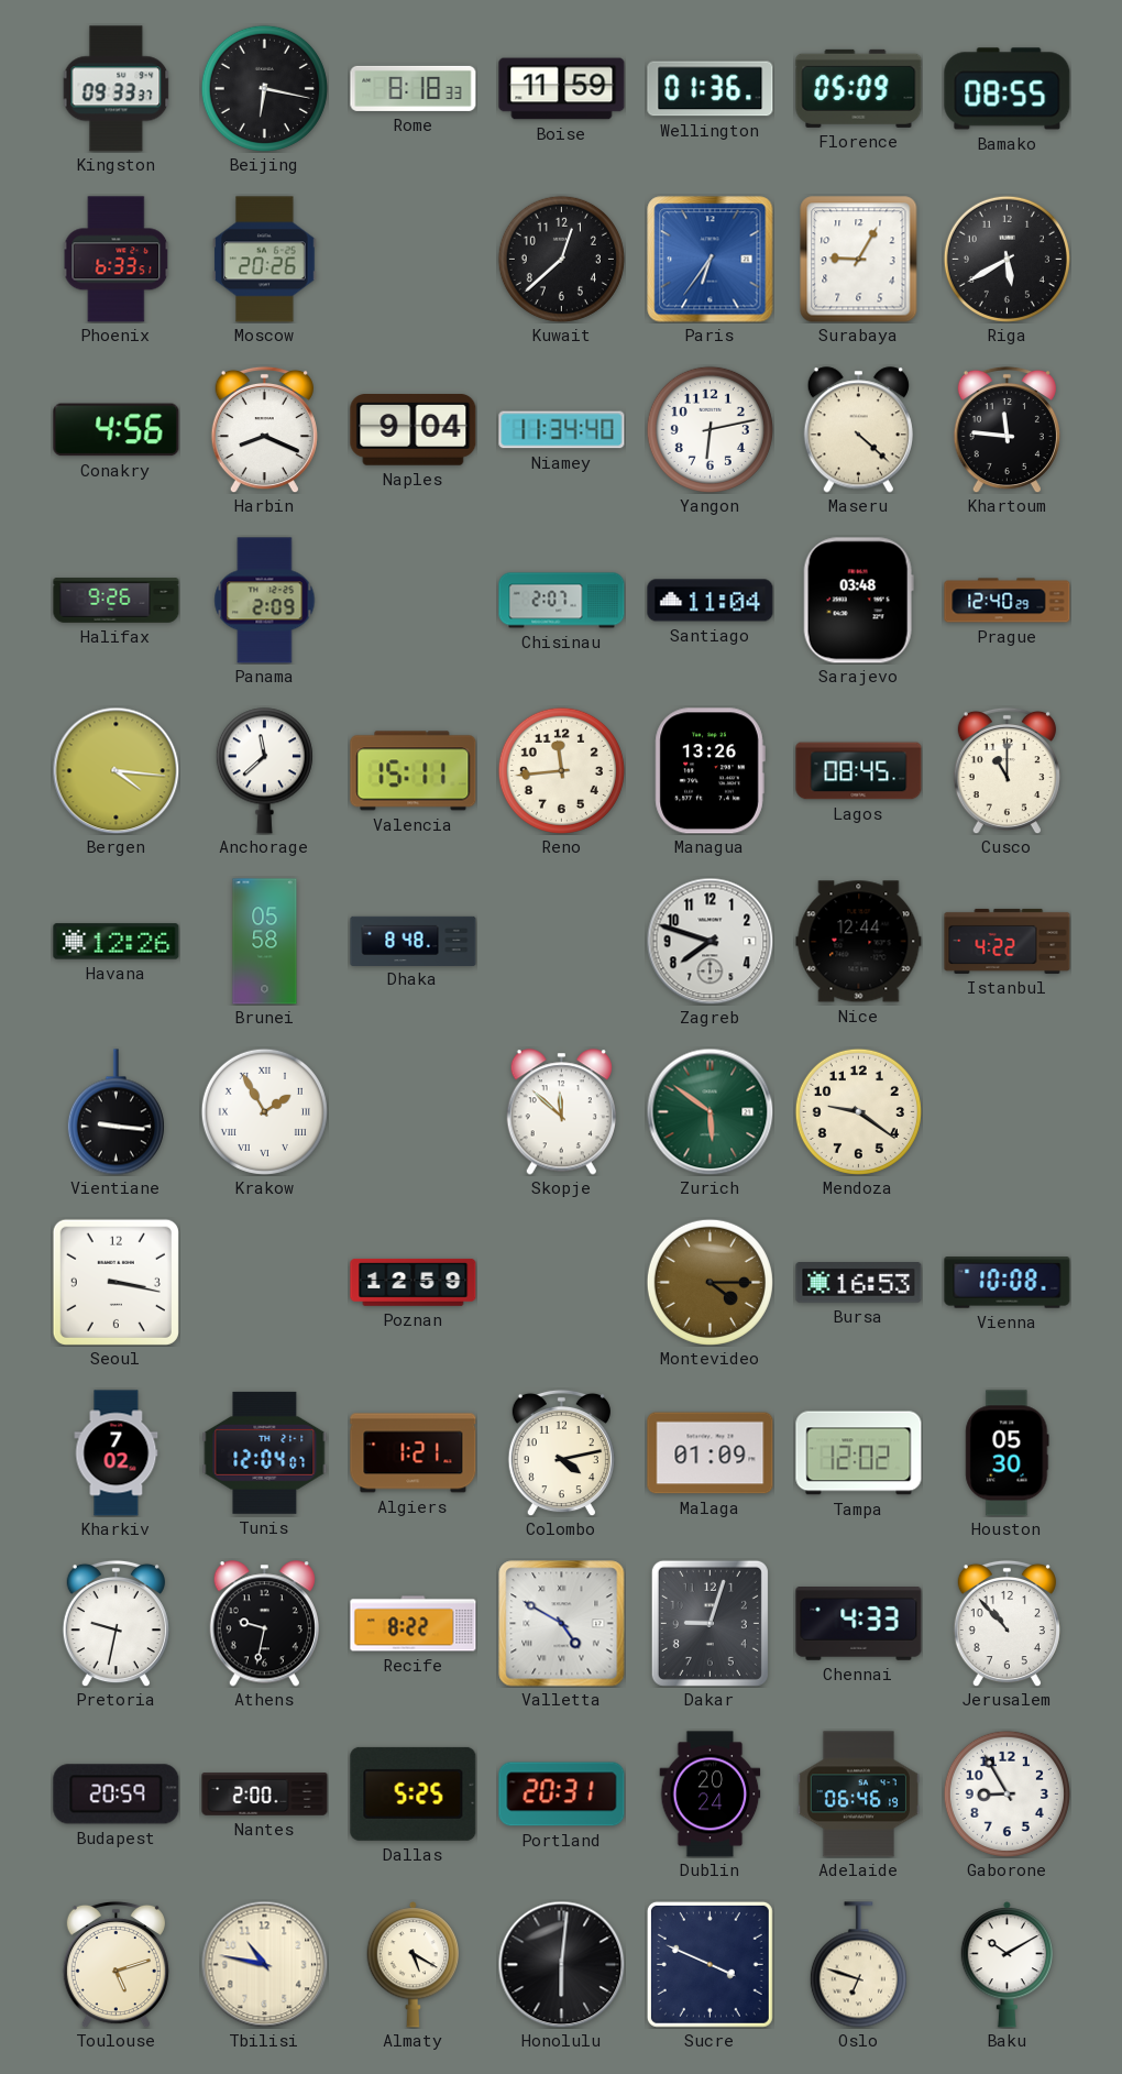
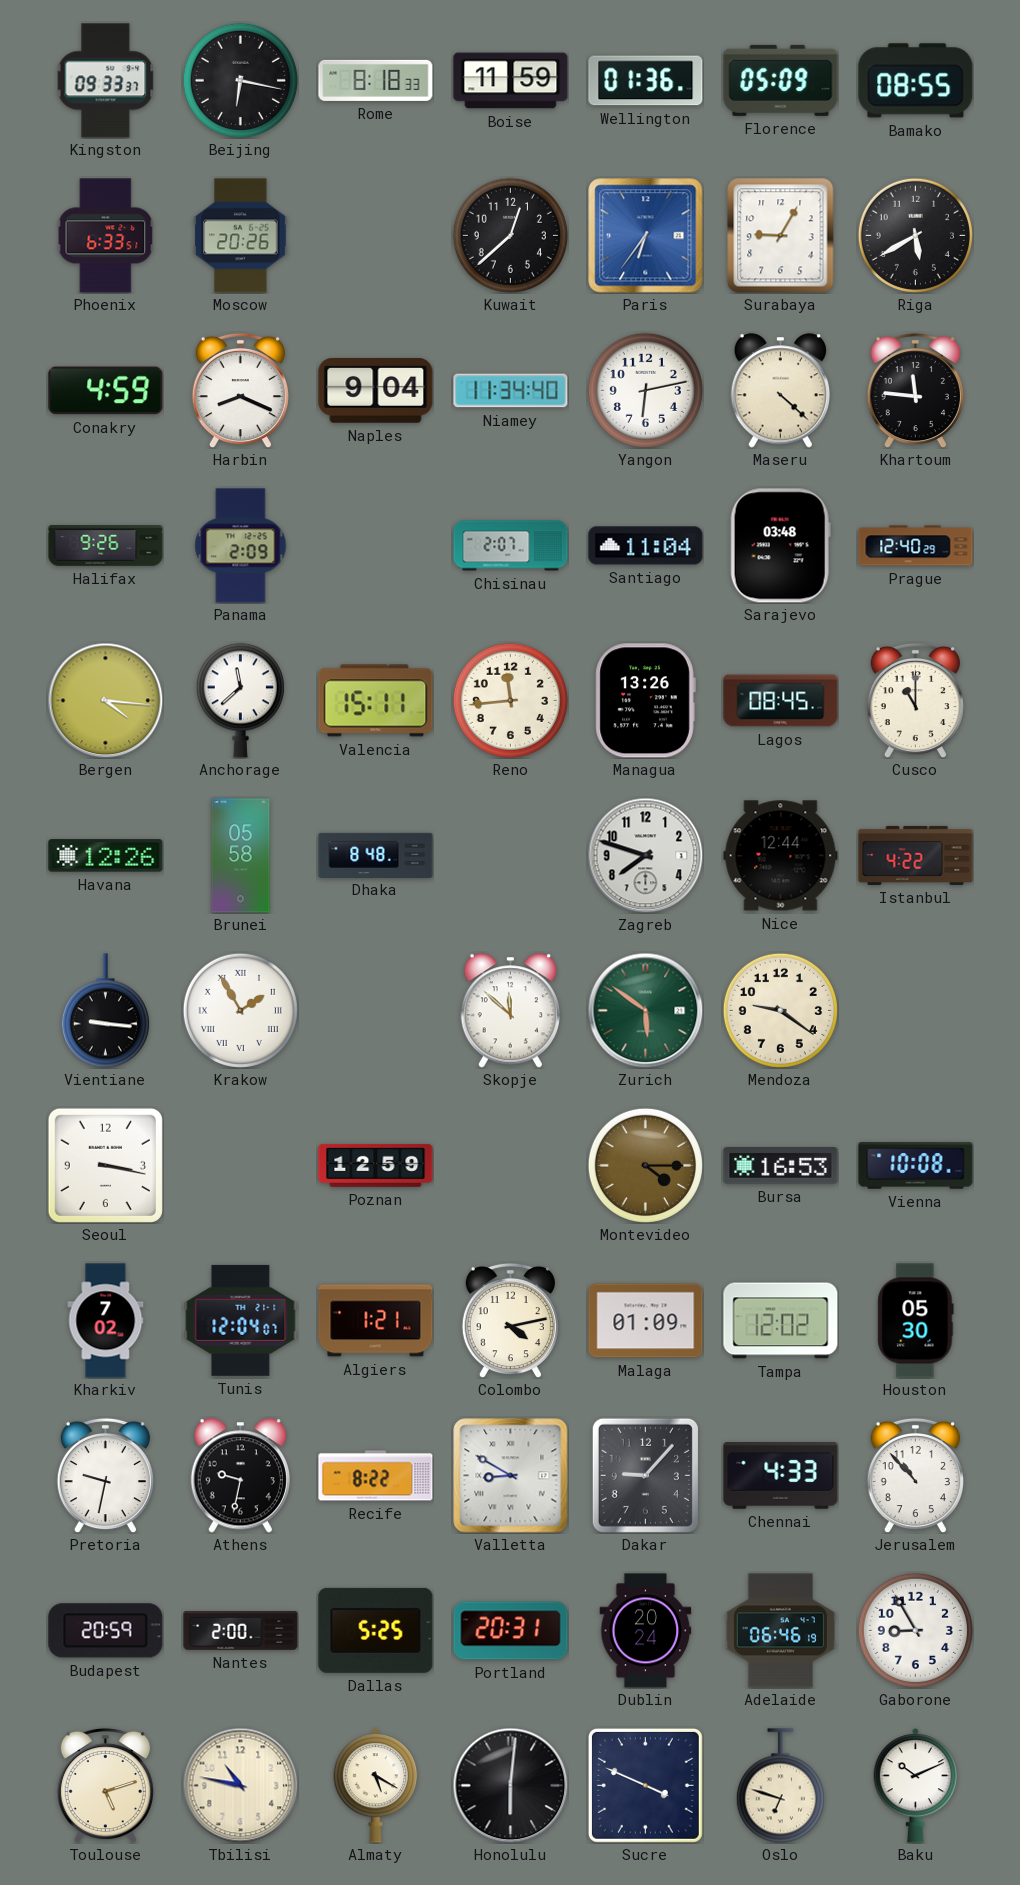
Conakry: 4:56 -> 4:59
Valletta: 4:50 -> 8:50
Dakar: 9:03 -> 9:07
Baku: 10:10 -> 10:11
